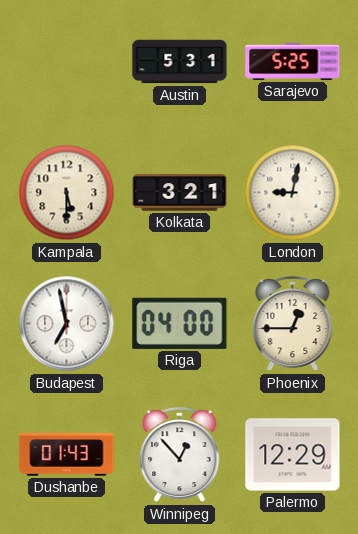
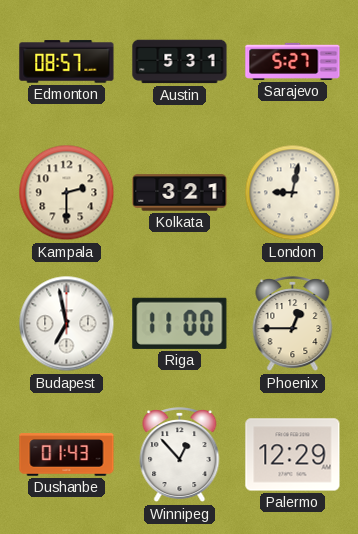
Edmonton: none -> 08:57
Sarajevo: 5:25 -> 5:27
Kampala: 5:30 -> 2:30
Riga: 04:00 -> 11:00
